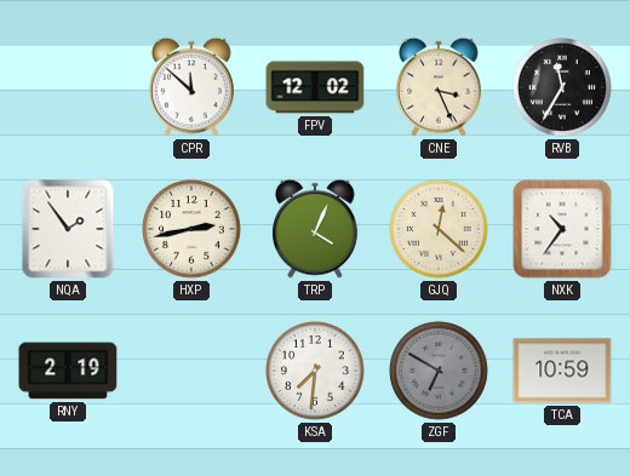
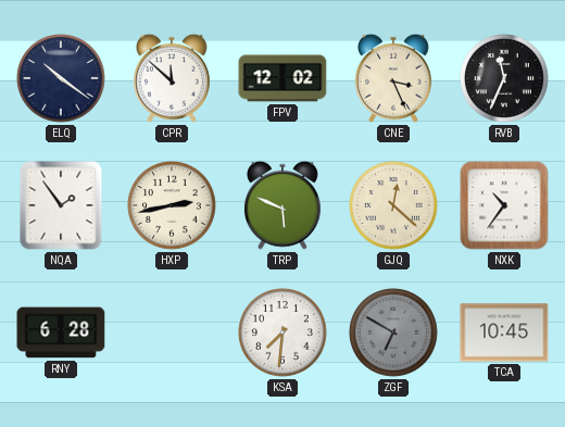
ELQ: none -> 10:21
RVB: 11:35 -> 11:34
TRP: 4:04 -> 5:49
RNY: 2:19 -> 6:28
TCA: 10:59 -> 10:45
